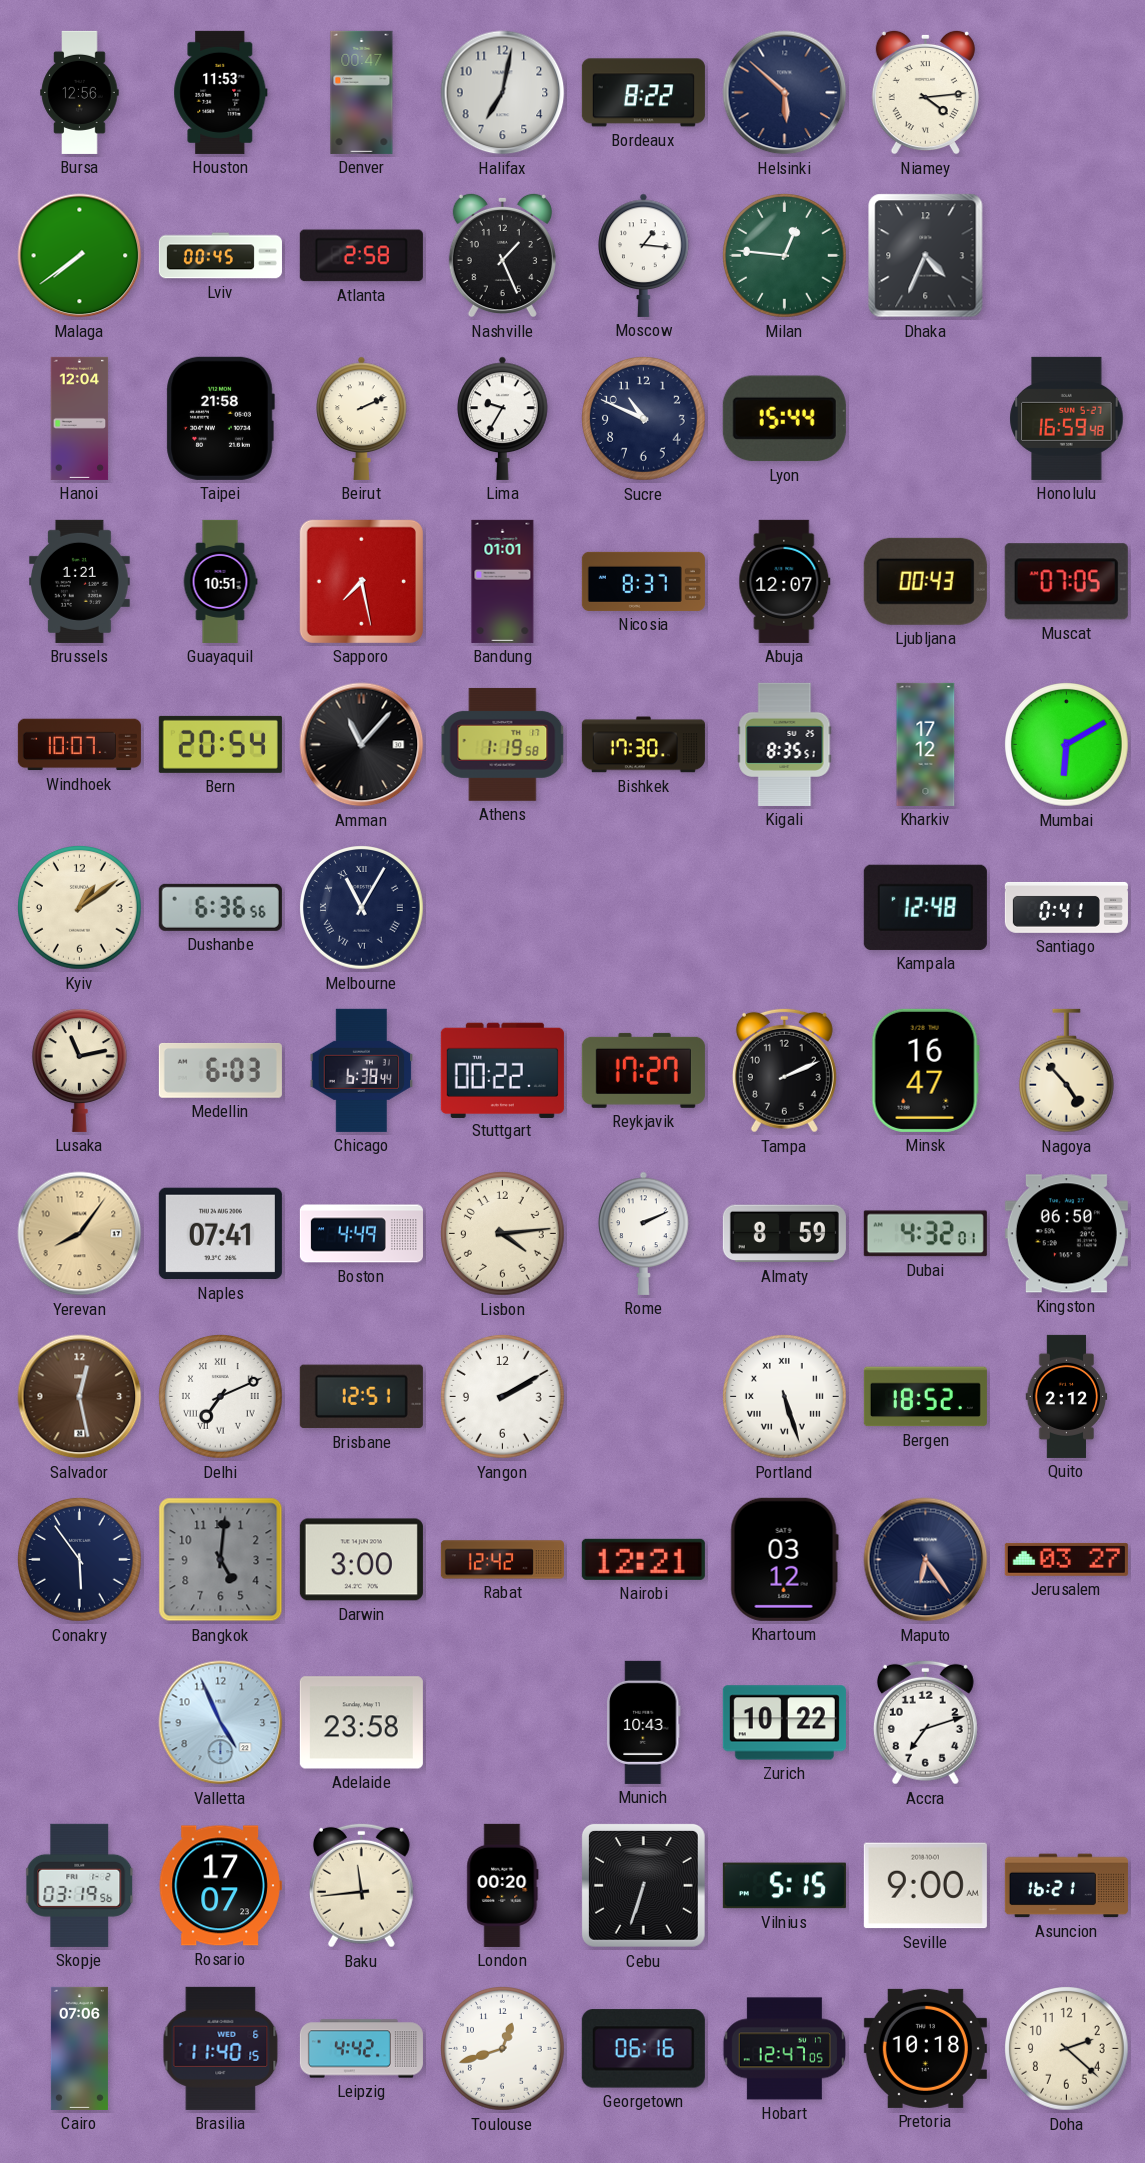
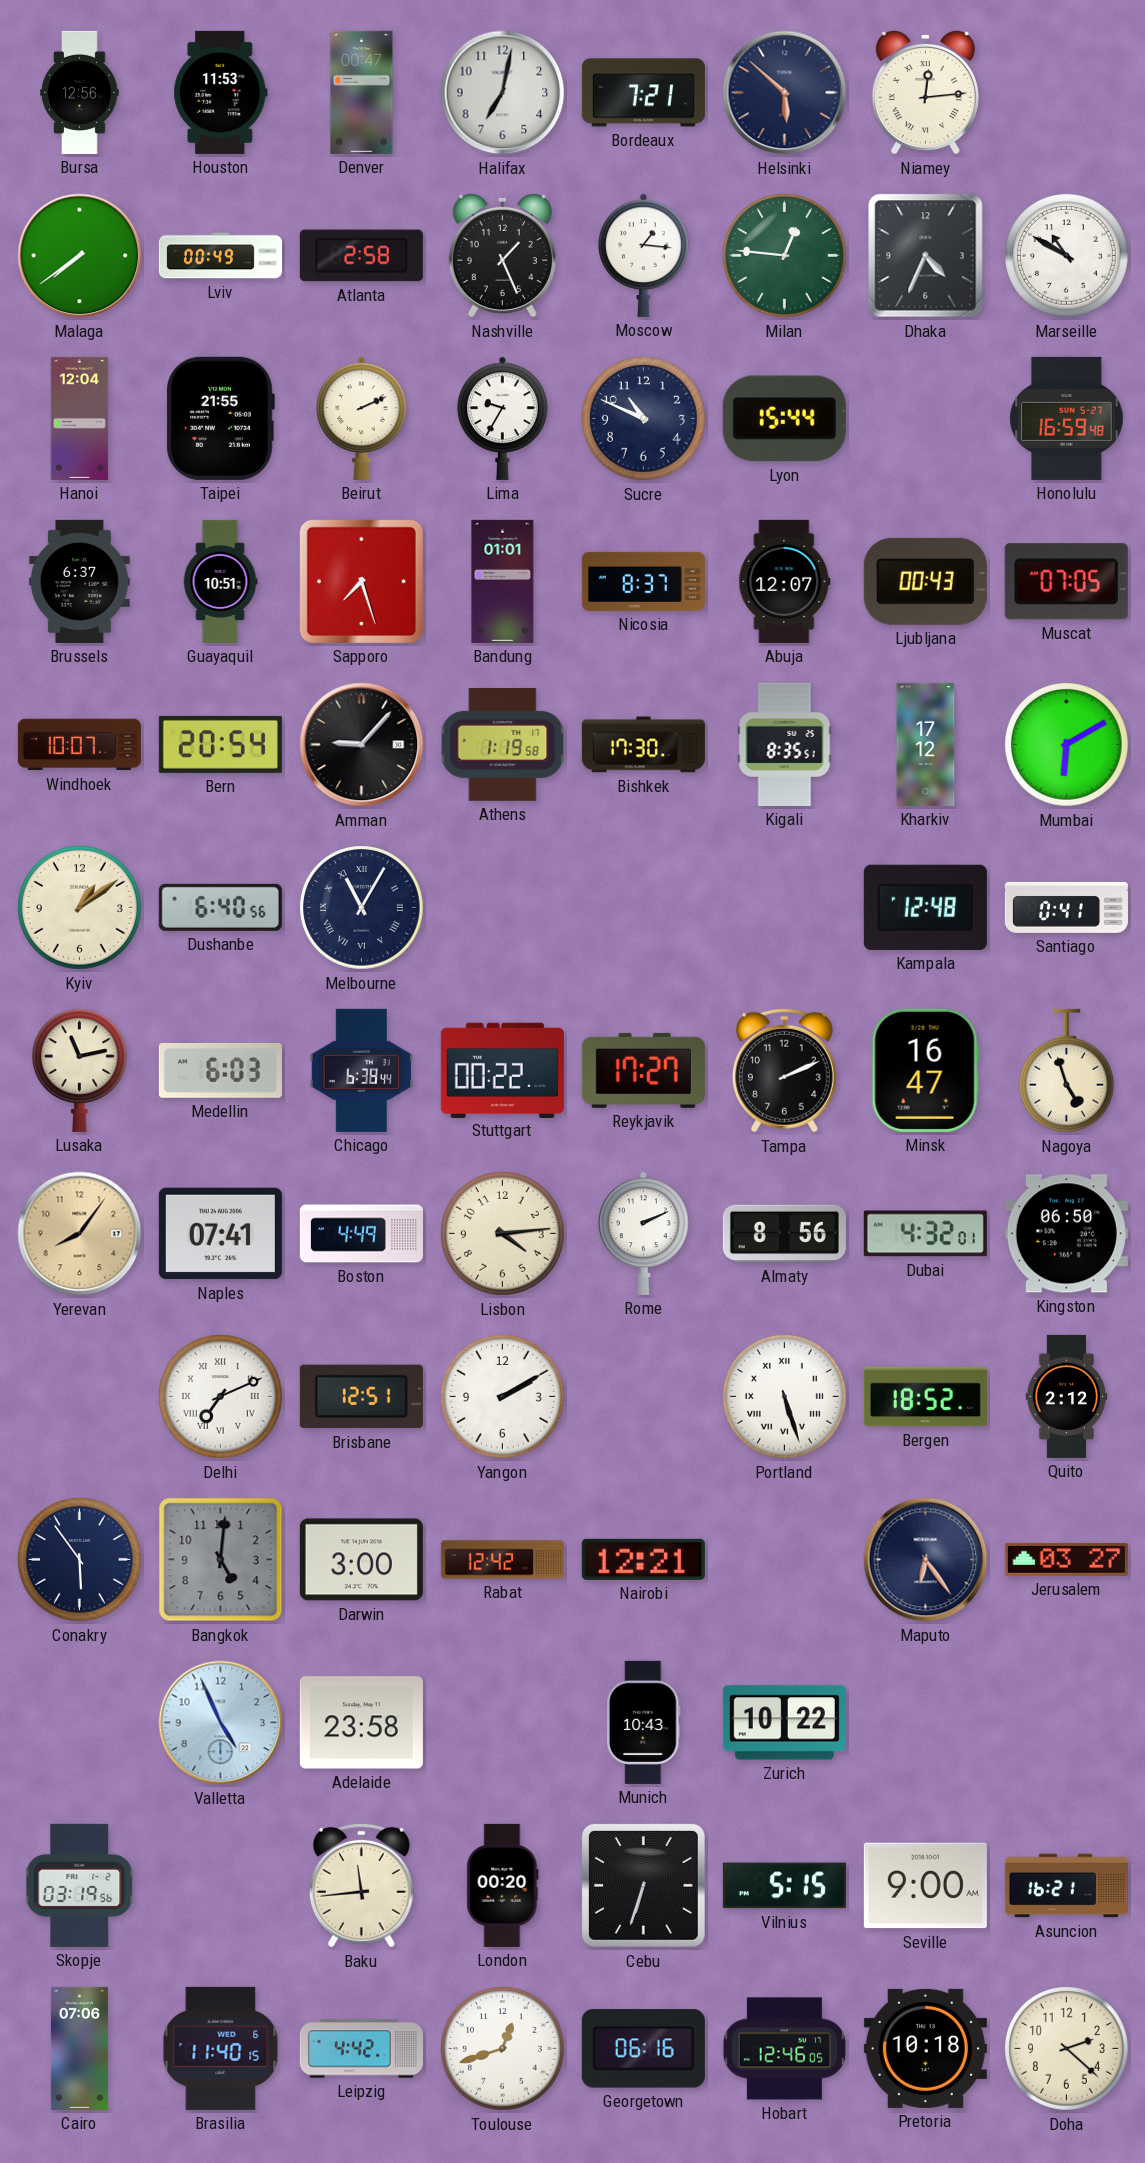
Bordeaux: 8:22 -> 7:21
Niamey: 4:14 -> 12:14
Lviv: 00:45 -> 00:49
Marseille: none -> 10:50
Taipei: 21:58 -> 21:55
Brussels: 1:21 -> 6:37
Sapporo: 7:28 -> 7:27
Amman: 11:07 -> 9:07
Dushanbe: 6:36 -> 6:40
Nagoya: 4:53 -> 4:57
Almaty: 8:59 -> 8:56
Salvador: 12:28 -> none
Khartoum: 03:12 -> none
Accra: 7:12 -> none
Rosario: 17:07 -> none
Hobart: 12:47 -> 12:46
